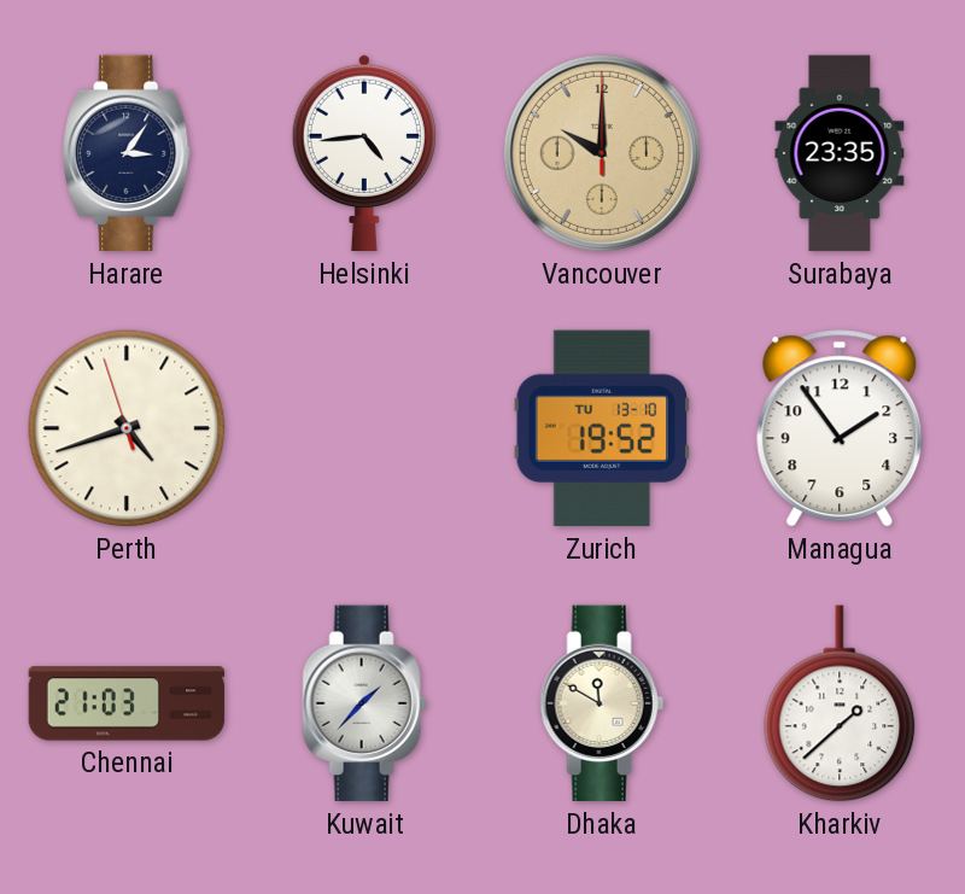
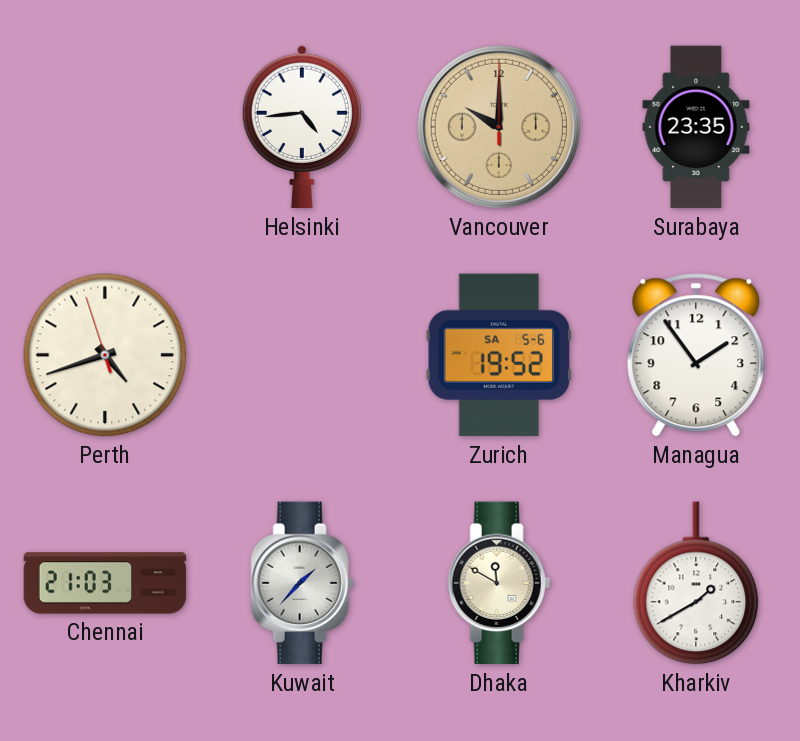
Harare: 3:06 -> none
Zurich date: TU 13-10 -> SA 5-6
Kharkiv: 1:38 -> 1:40
